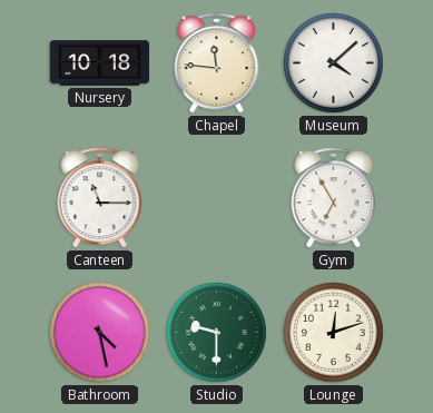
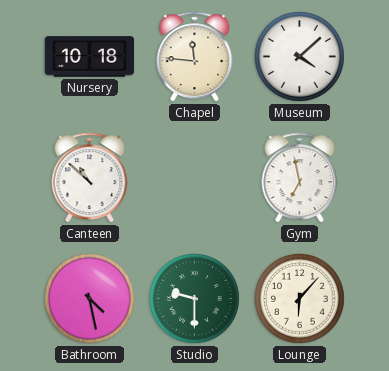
Canteen: 11:15 -> 10:52
Gym: 6:55 -> 6:58
Lounge: 12:12 -> 6:07
